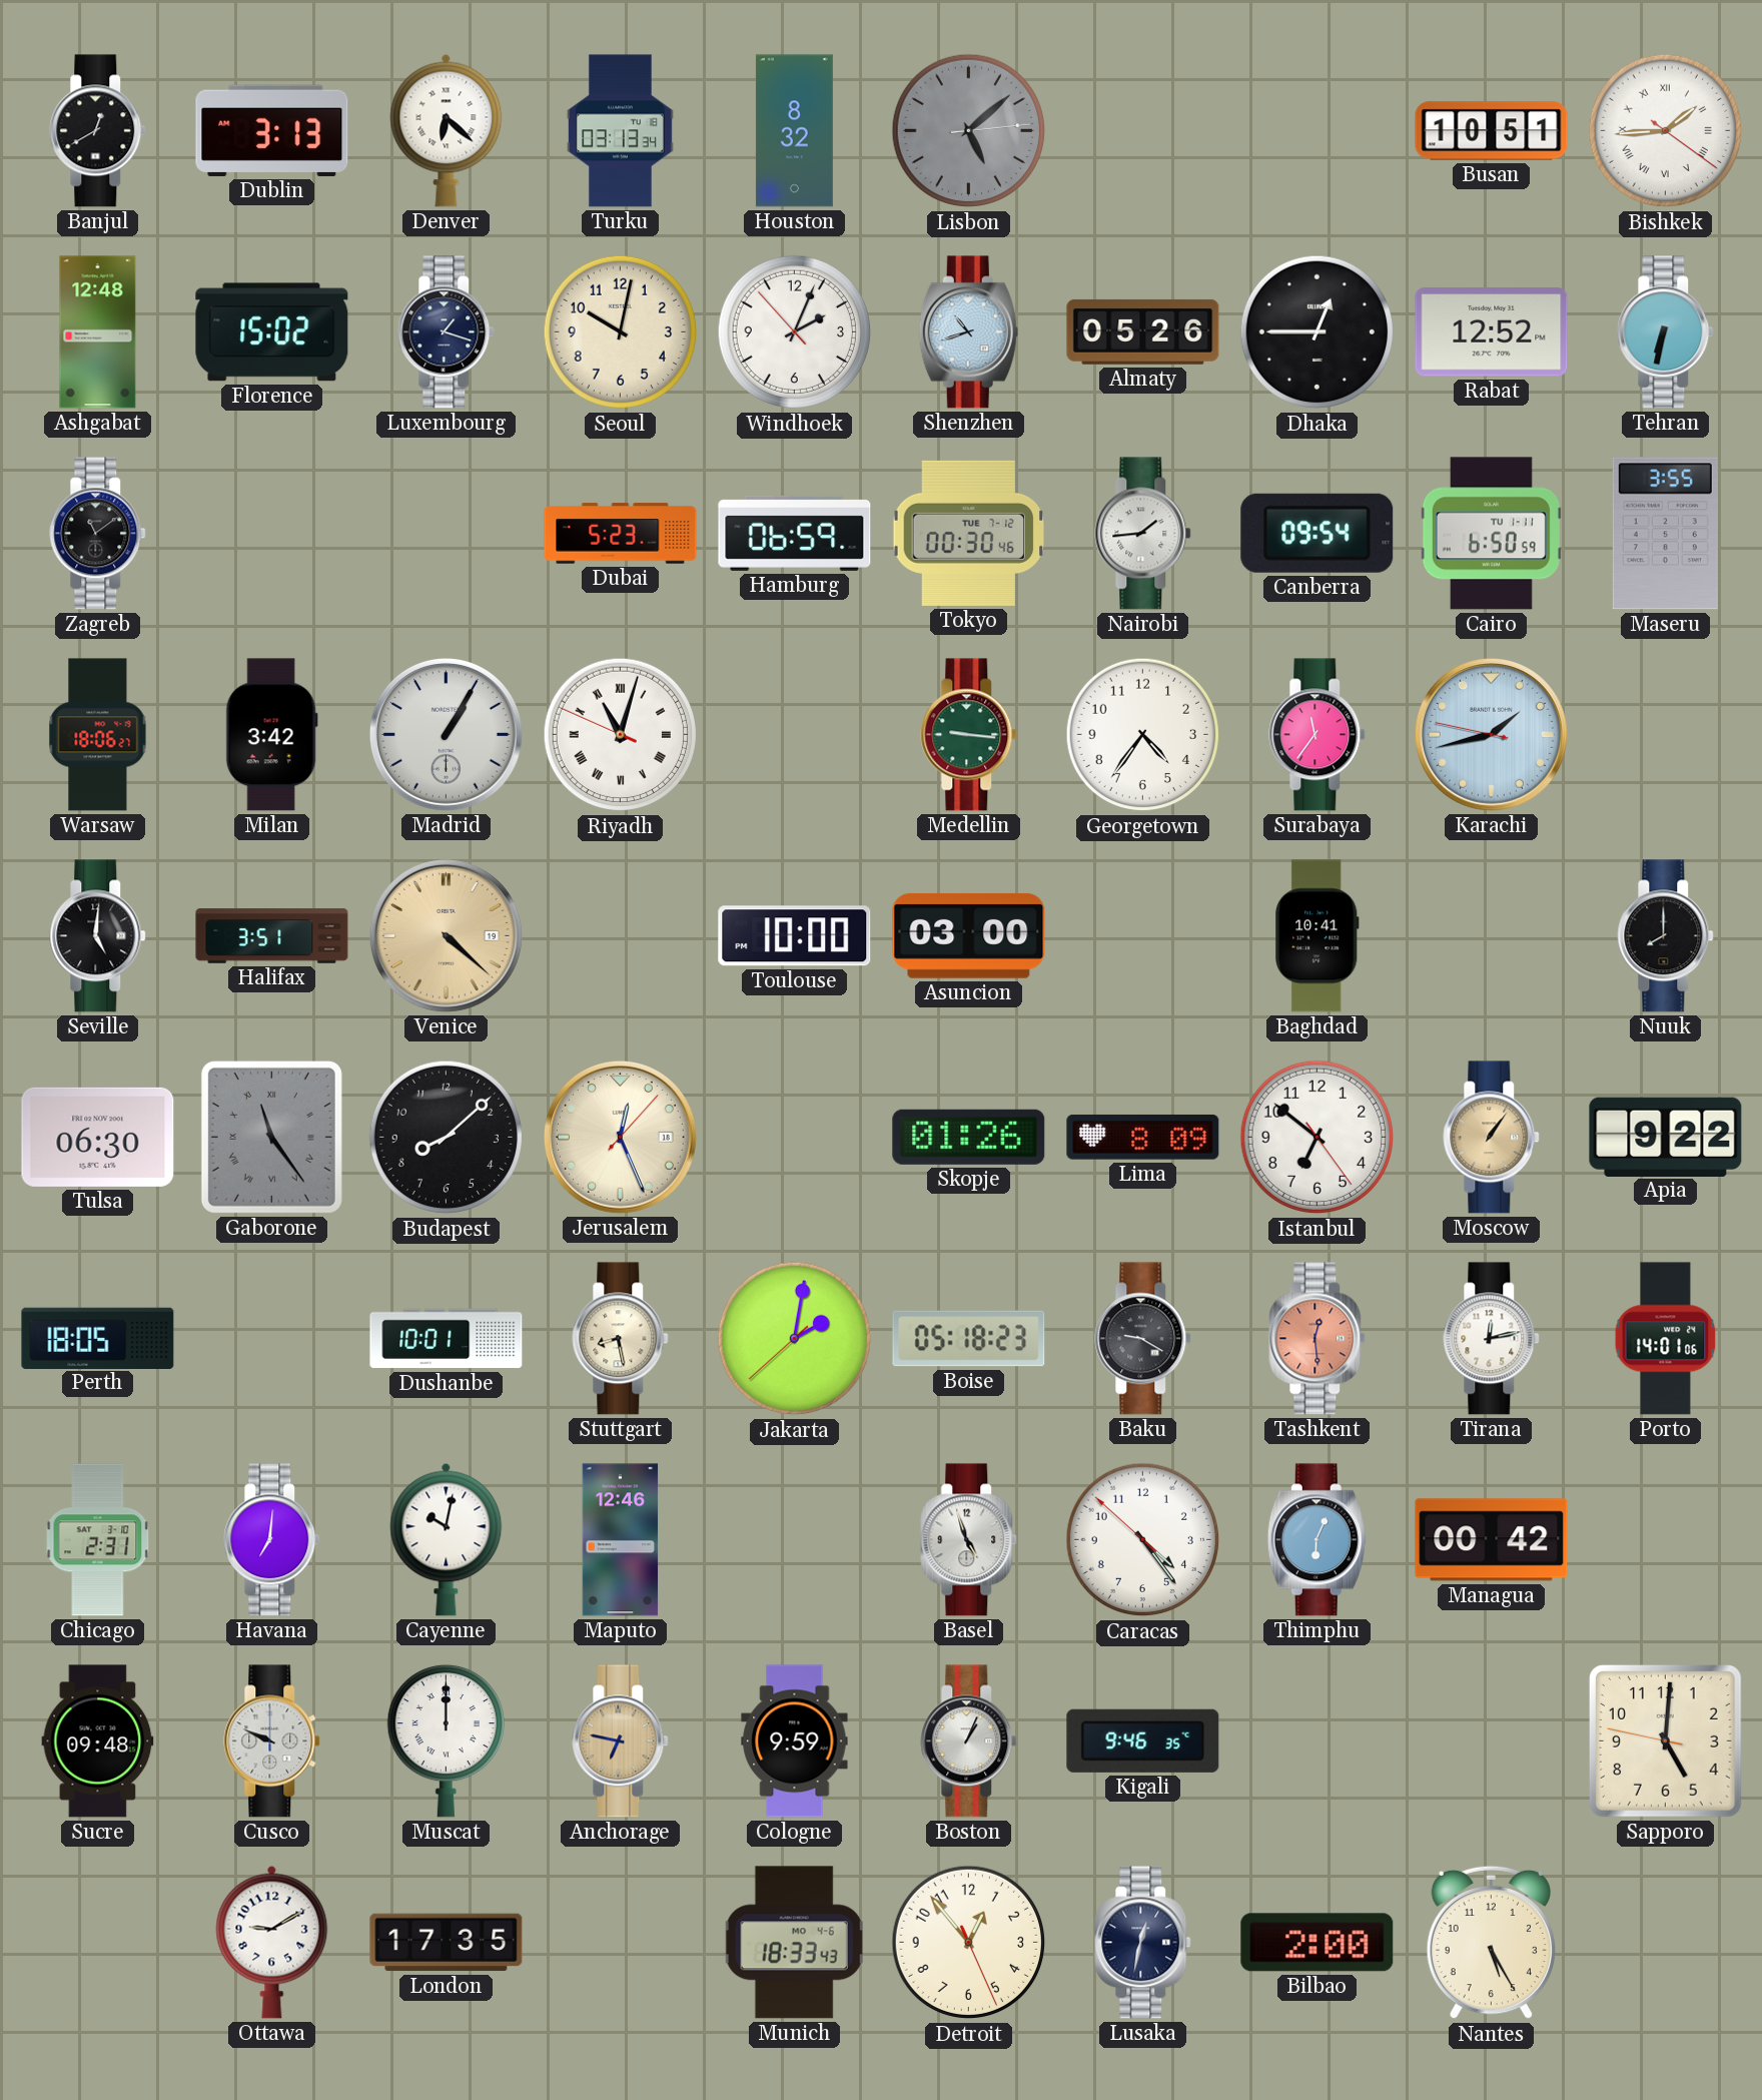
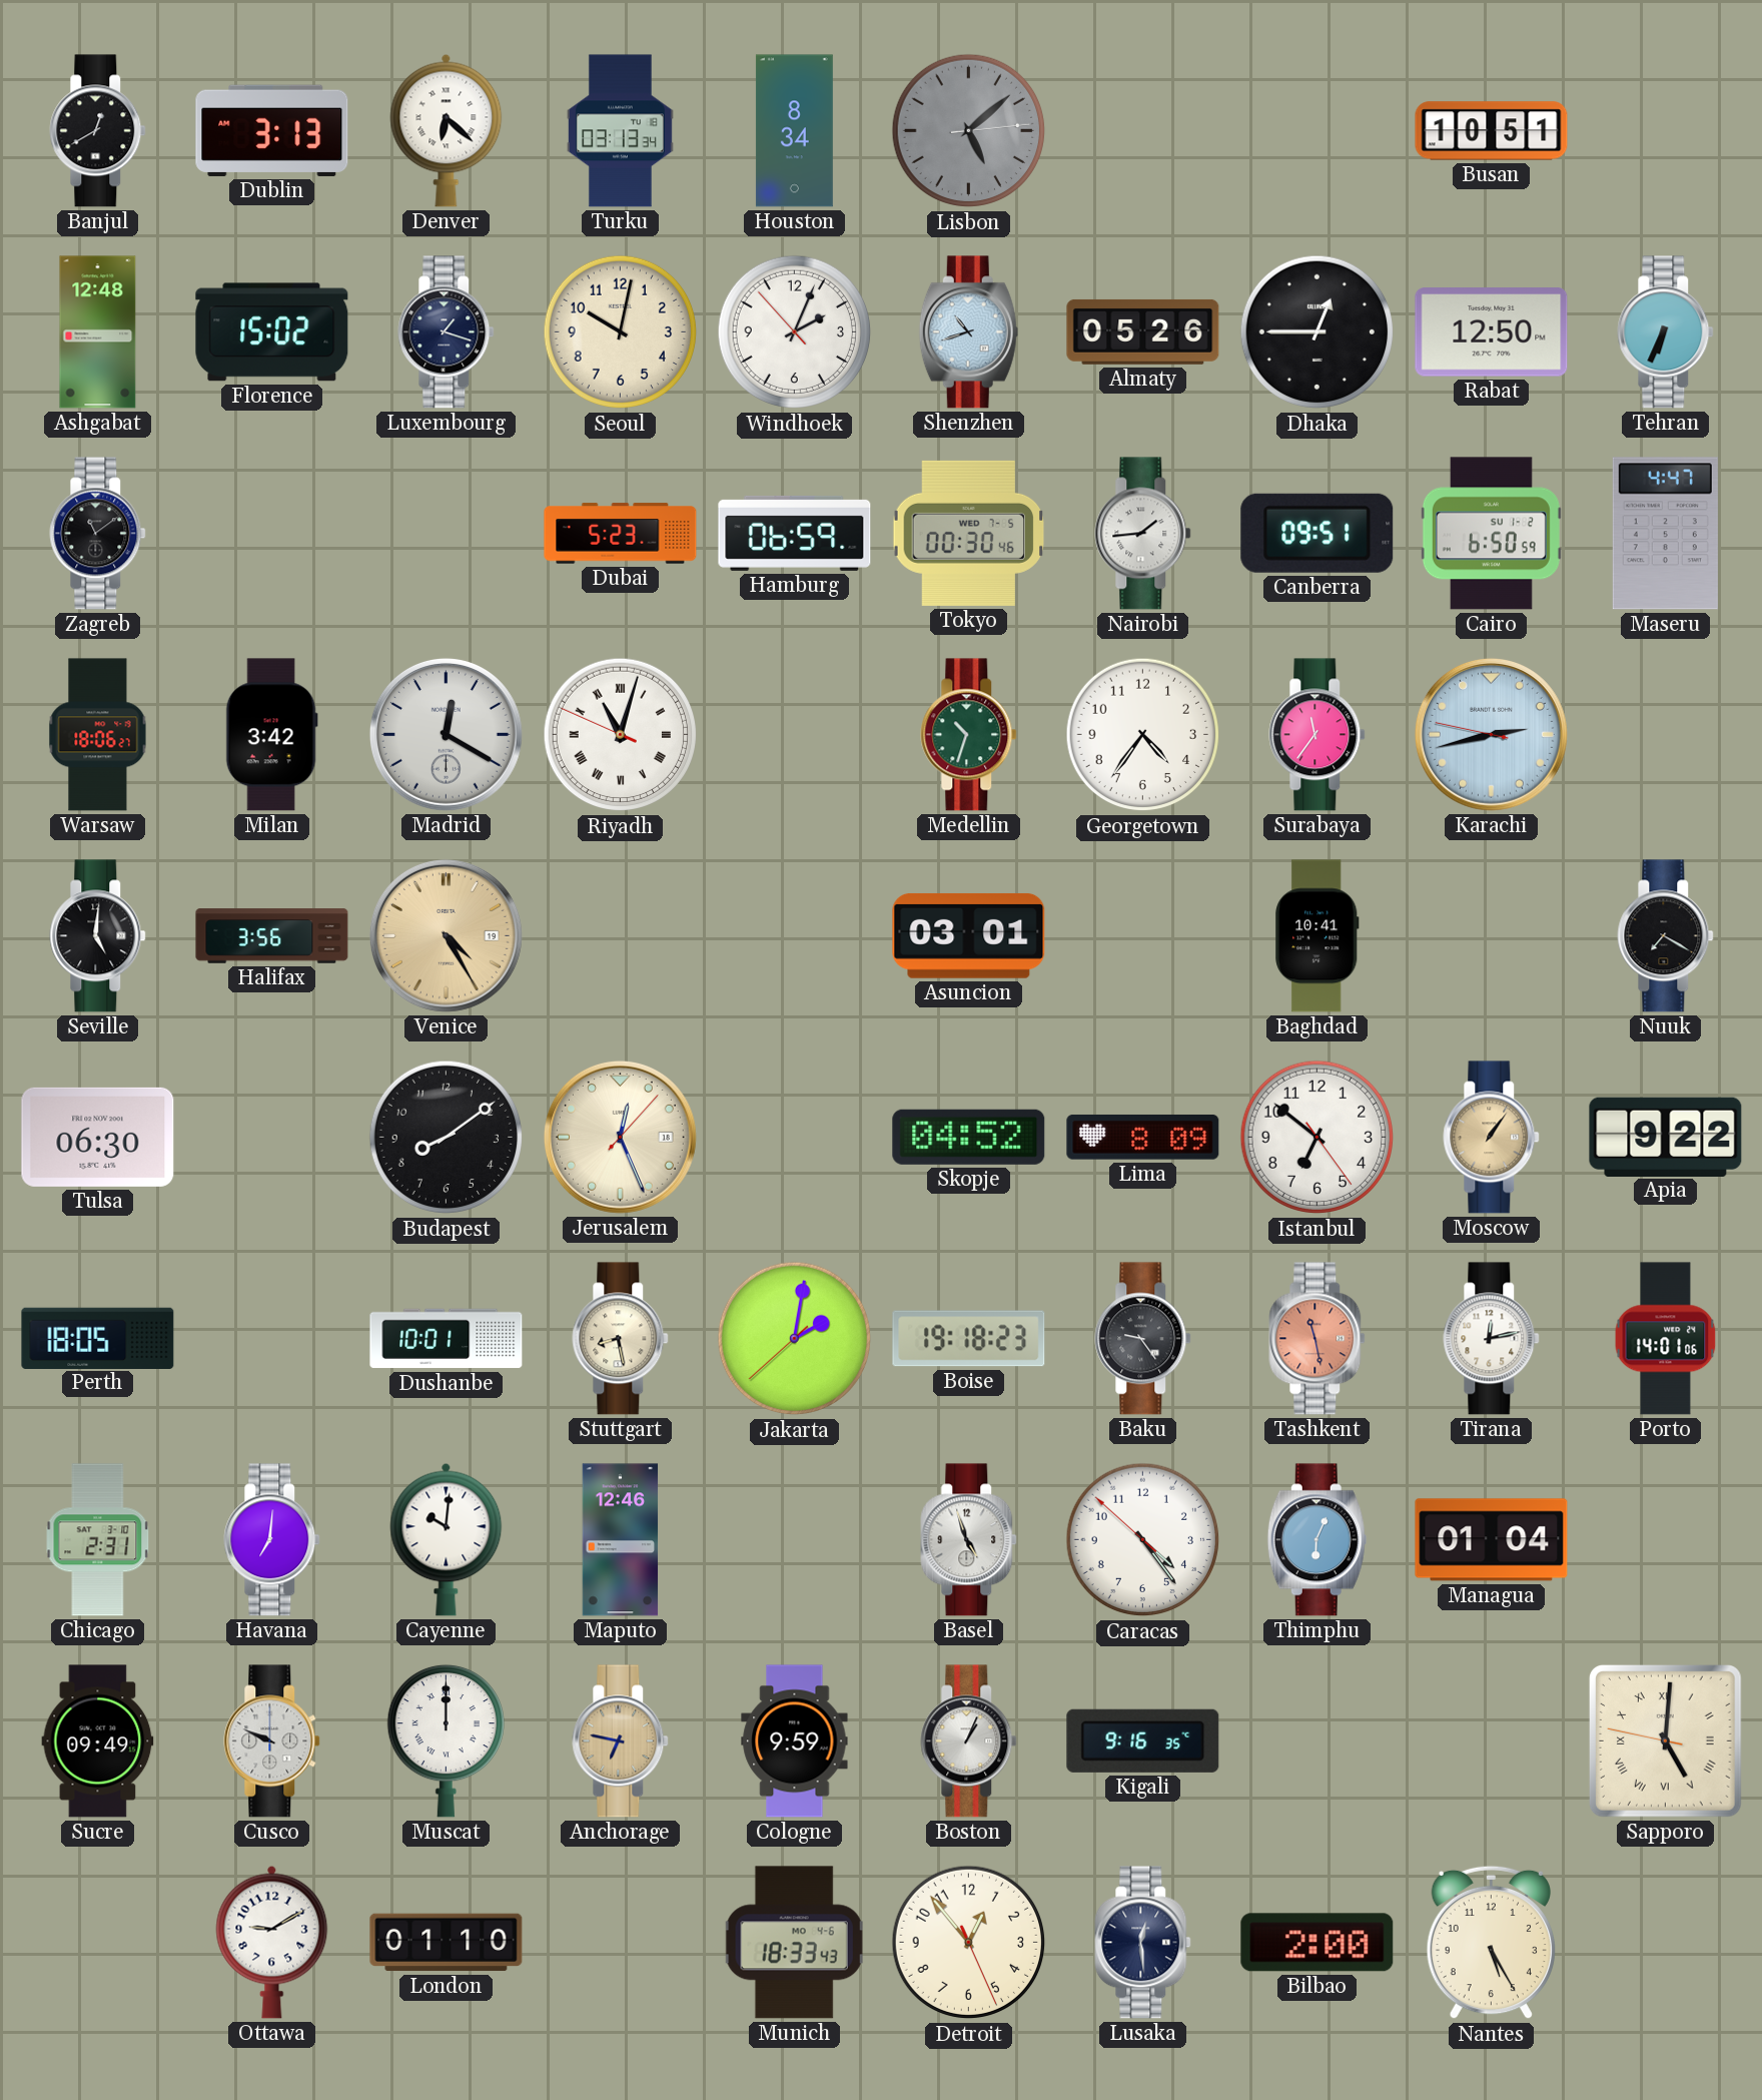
Houston: 8:32 -> 8:34
Bishkek: 1:44 -> none
Rabat: 12:52 -> 12:50
Tehran: 6:32 -> 6:34
Tokyo date: TUE 7-12 -> WED 7-5
Canberra: 09:54 -> 09:51
Cairo date: TU 1-11 -> SU 1-2
Maseru: 3:55 -> 4:47
Madrid: 1:05 -> 12:20
Medellin: 9:16 -> 10:33
Karachi: 1:42 -> 2:42
Halifax: 3:51 -> 3:56
Venice: 4:22 -> 4:25
Toulouse: 10:00 -> none
Asuncion: 03:00 -> 03:01
Nuuk: 8:00 -> 7:20
Gaborone: 11:24 -> none
Budapest: 8:08 -> 8:09
Skopje: 01:26 -> 04:52
Boise: 05:18 -> 19:18
Baku: 9:20 -> 9:24
Tashkent: 12:29 -> 11:28
Cayenne: 10:02 -> 10:01
Managua: 00:42 -> 01:04
Sucre: 09:48 -> 09:49
Kigali: 9:46 -> 9:16
Sapporo numerals: Arabic -> Roman
London: 17:35 -> 01:10
Lusaka: 12:32 -> 12:29
